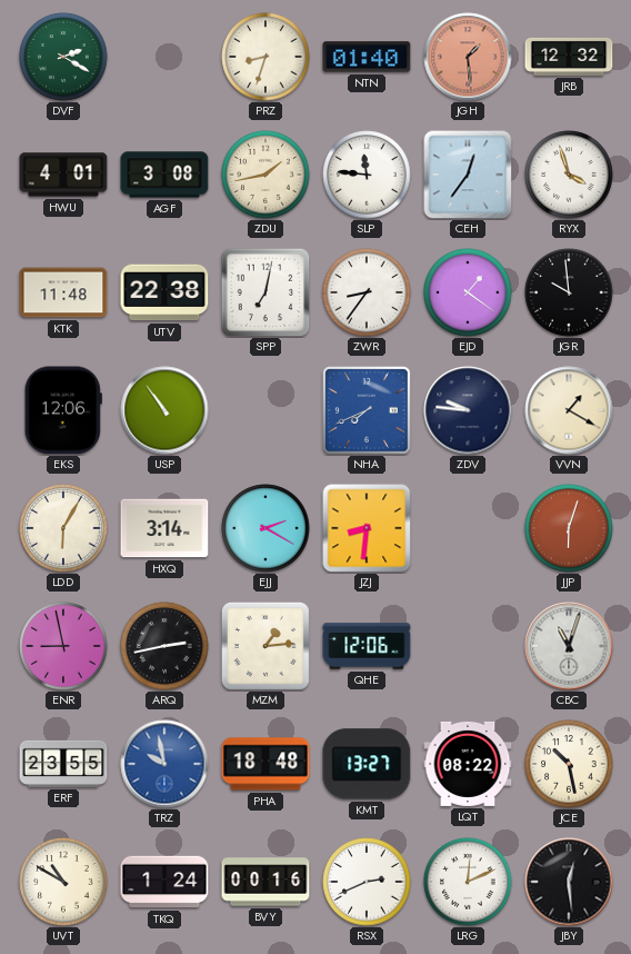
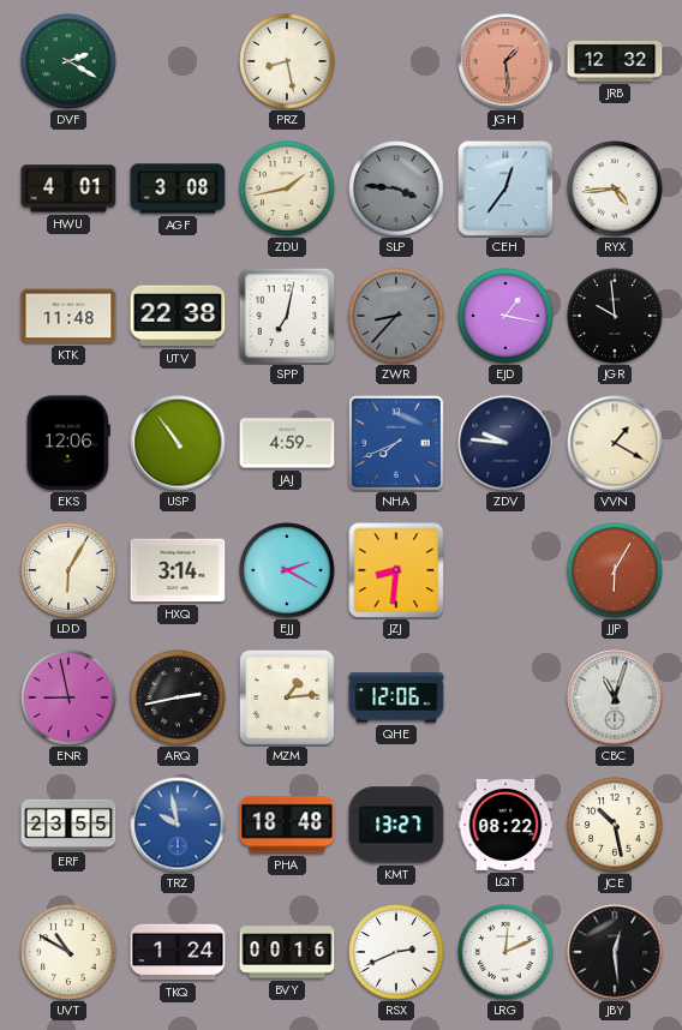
PRZ: 8:33 -> 8:28
NTN: 01:40 -> none
SLP: 11:46 -> 3:46
SLP dial: white -> grey
RYX: 3:57 -> 4:44
ZWR: 8:36 -> 8:37
ZWR dial: white -> grey
EJD: 1:21 -> 1:17
JAJ: none -> 4:59
JJP: 6:03 -> 6:05
